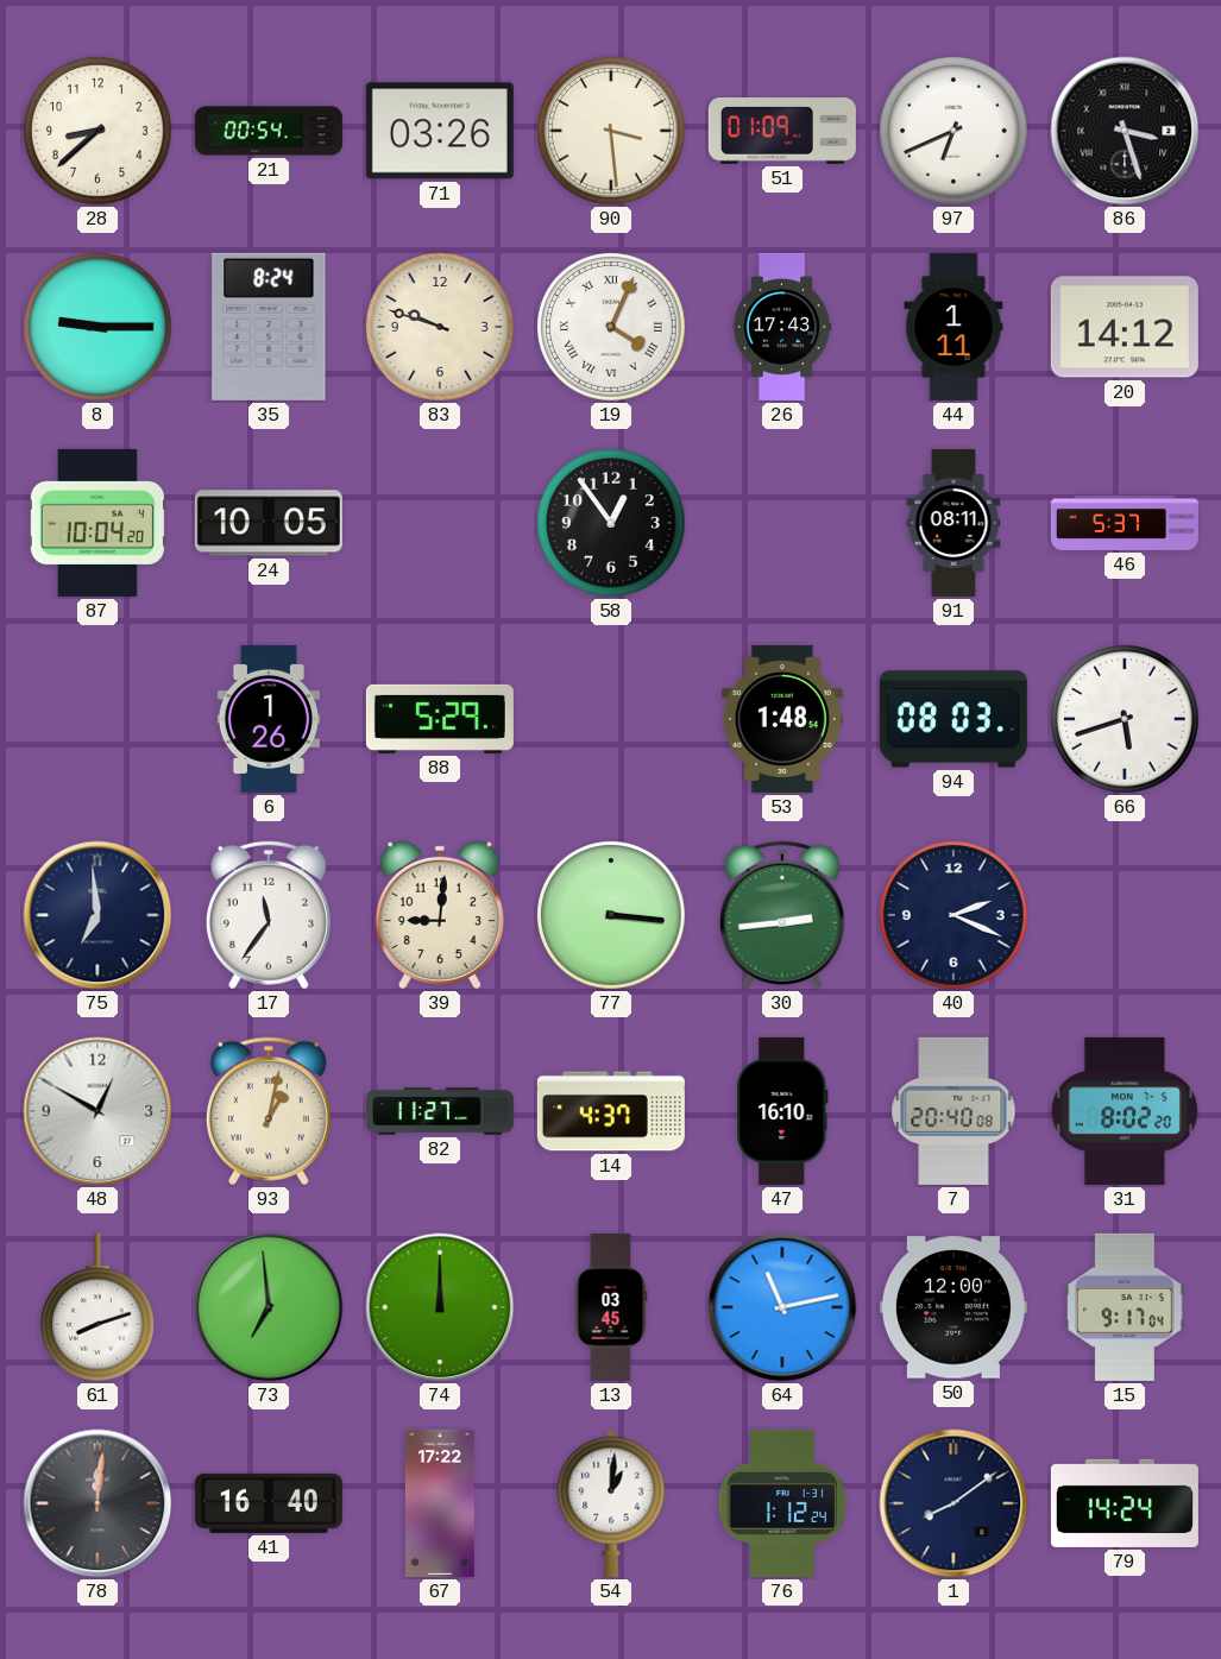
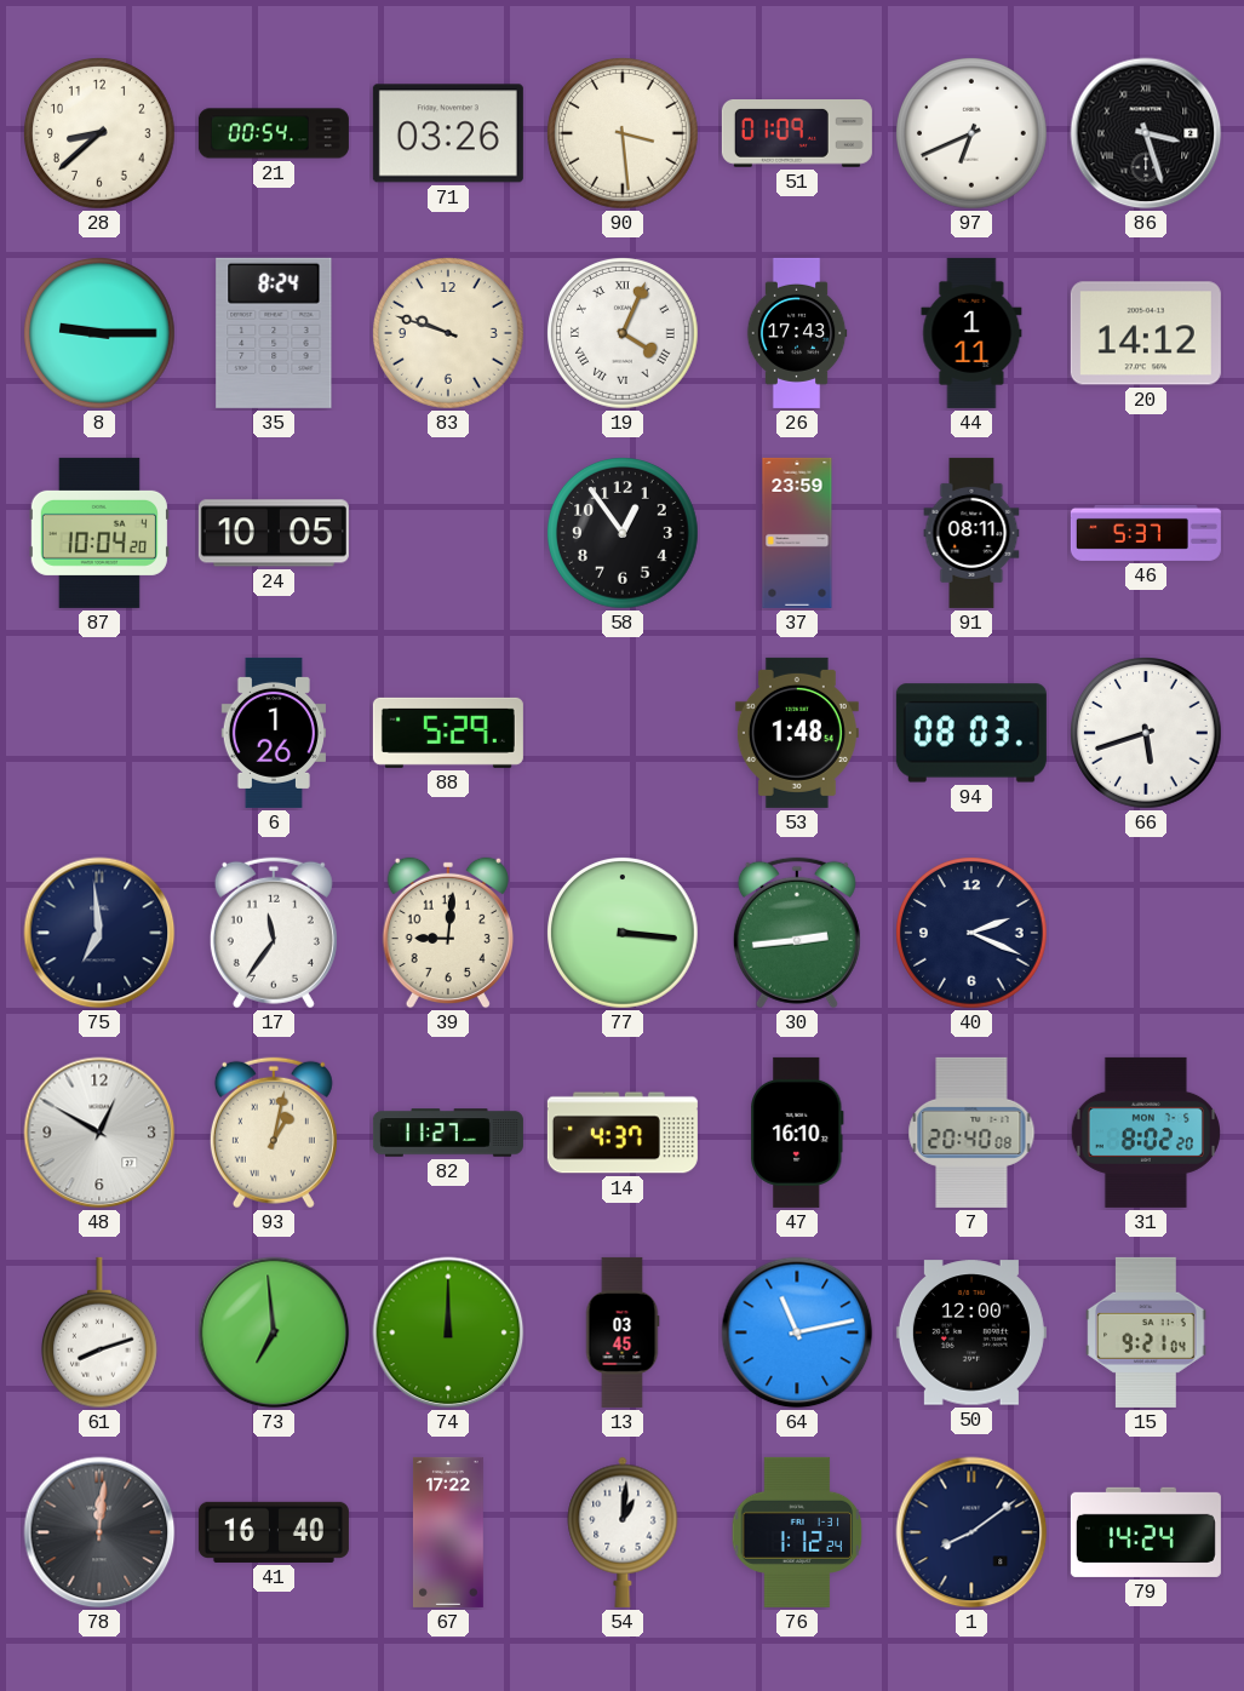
37: none -> 23:59
15: 9:17 -> 9:21
